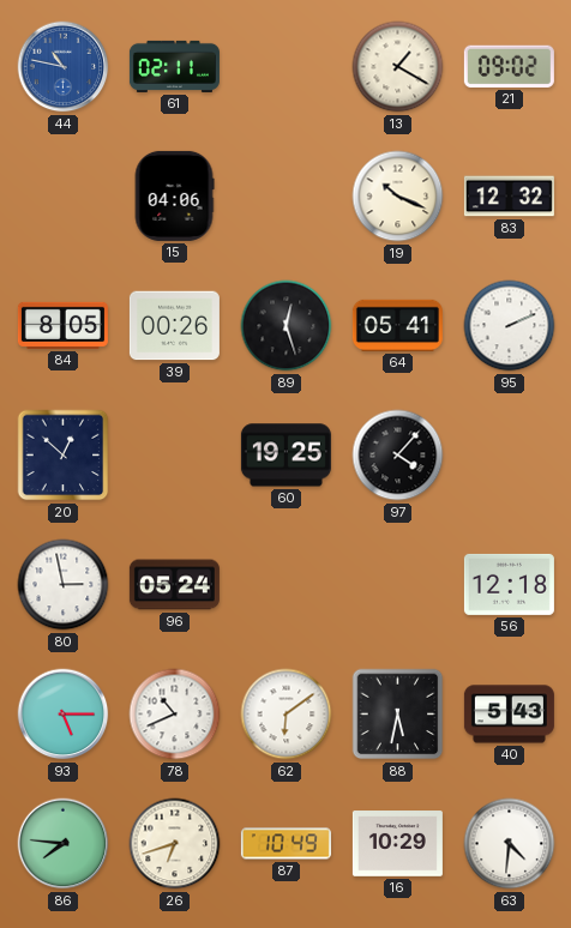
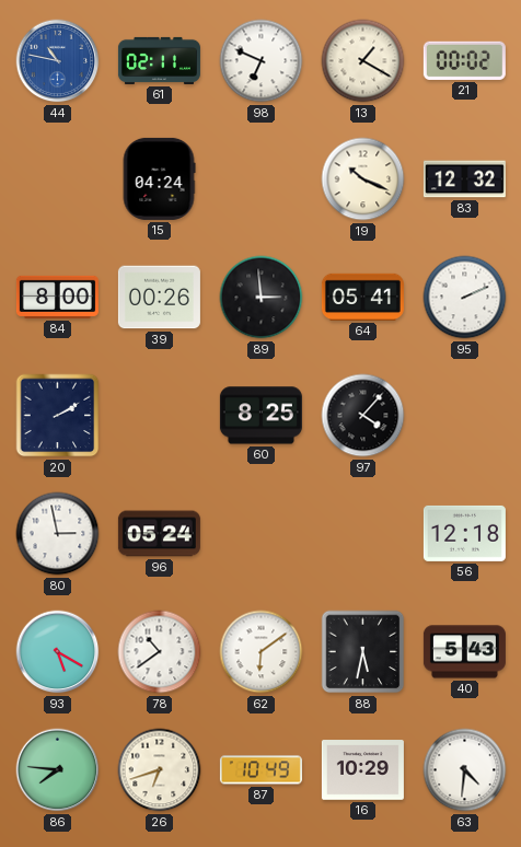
98: none -> 6:49
21: 09:02 -> 00:02
15: 04:06 -> 04:24
84: 8:05 -> 8:00
89: 12:27 -> 2:59
20: 12:52 -> 2:10
60: 19:25 -> 8:25
93: 5:15 -> 5:20
78: 10:41 -> 10:39
